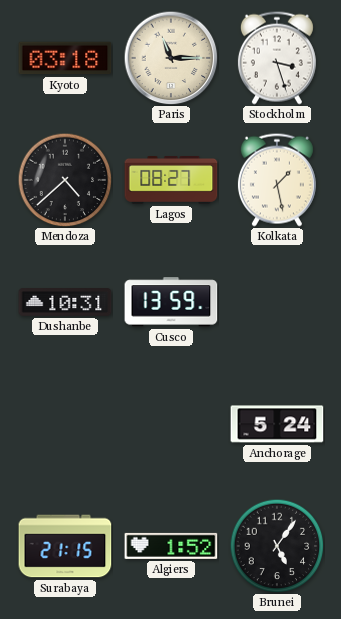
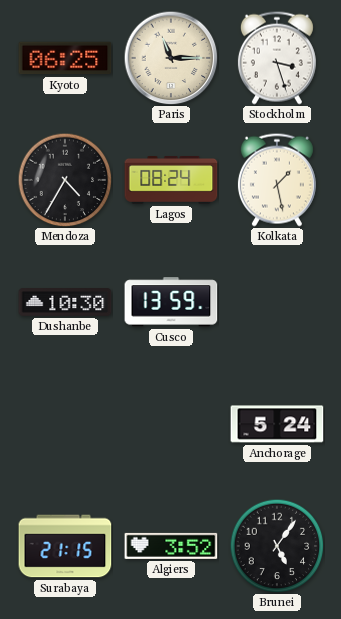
Kyoto: 03:18 -> 06:25
Mendoza: 4:38 -> 4:35
Lagos: 08:27 -> 08:24
Dushanbe: 10:31 -> 10:30
Algiers: 1:52 -> 3:52
